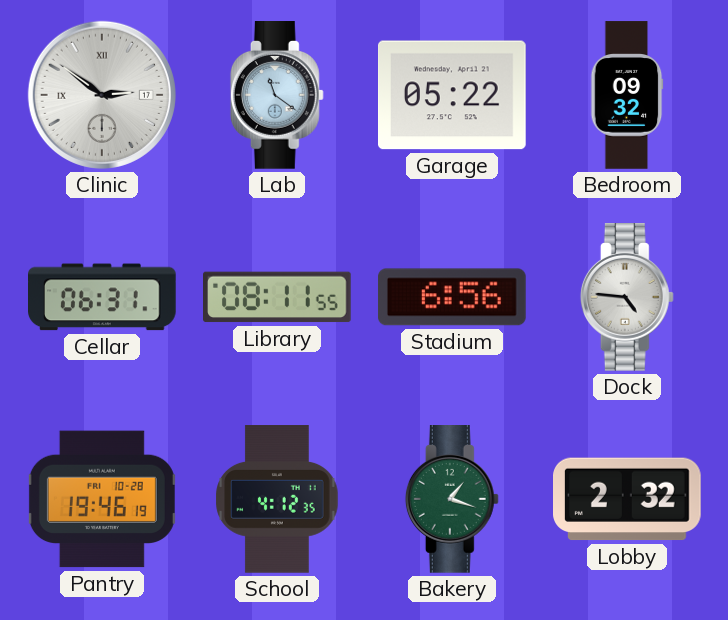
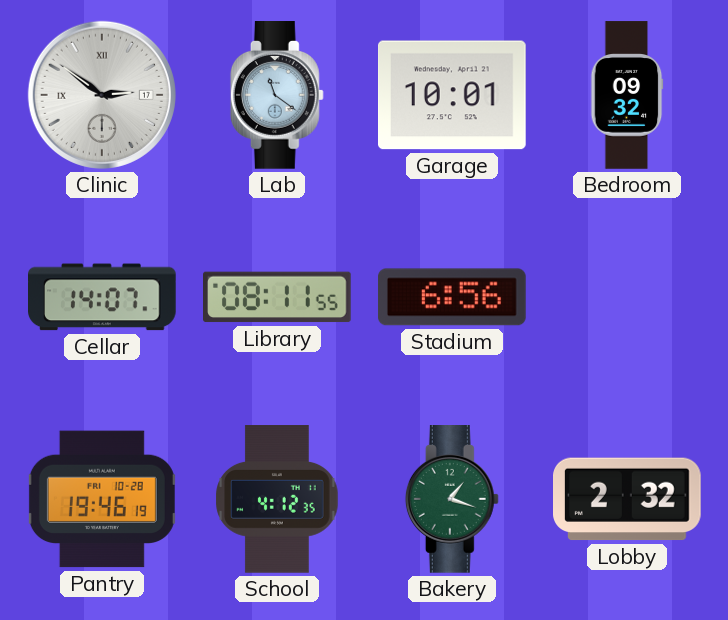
Garage: 05:22 -> 10:01
Cellar: 06:31 -> 14:07
Dock: 4:46 -> none
